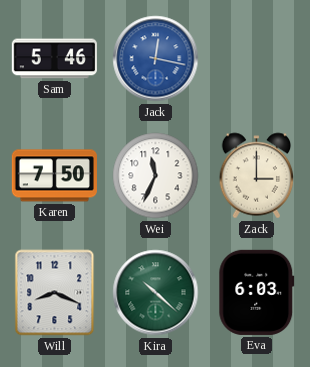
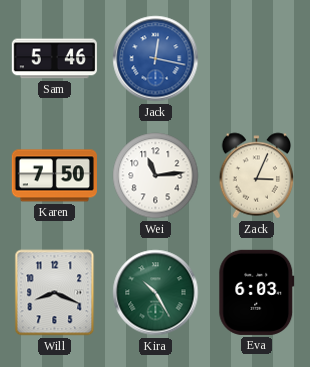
Wei: 11:34 -> 11:14
Zack: 3:00 -> 3:04
Kira: 10:22 -> 10:25
